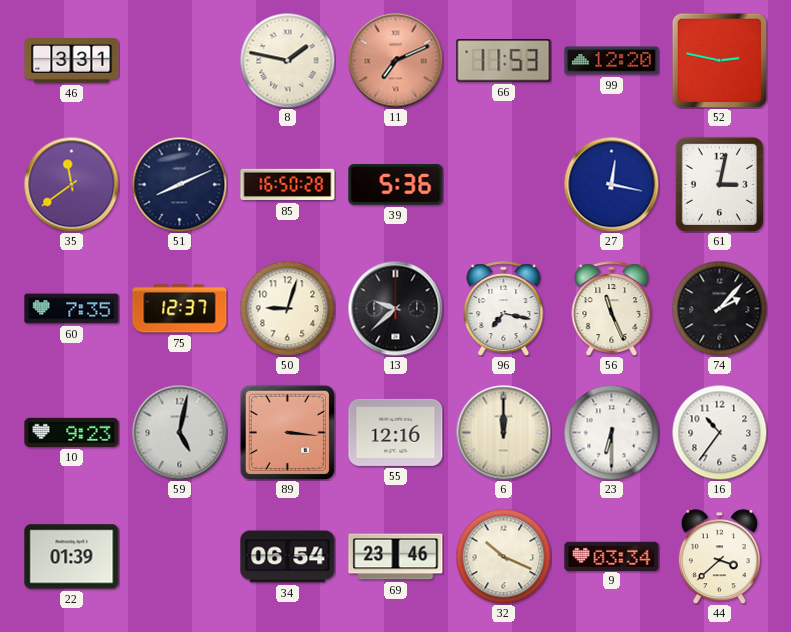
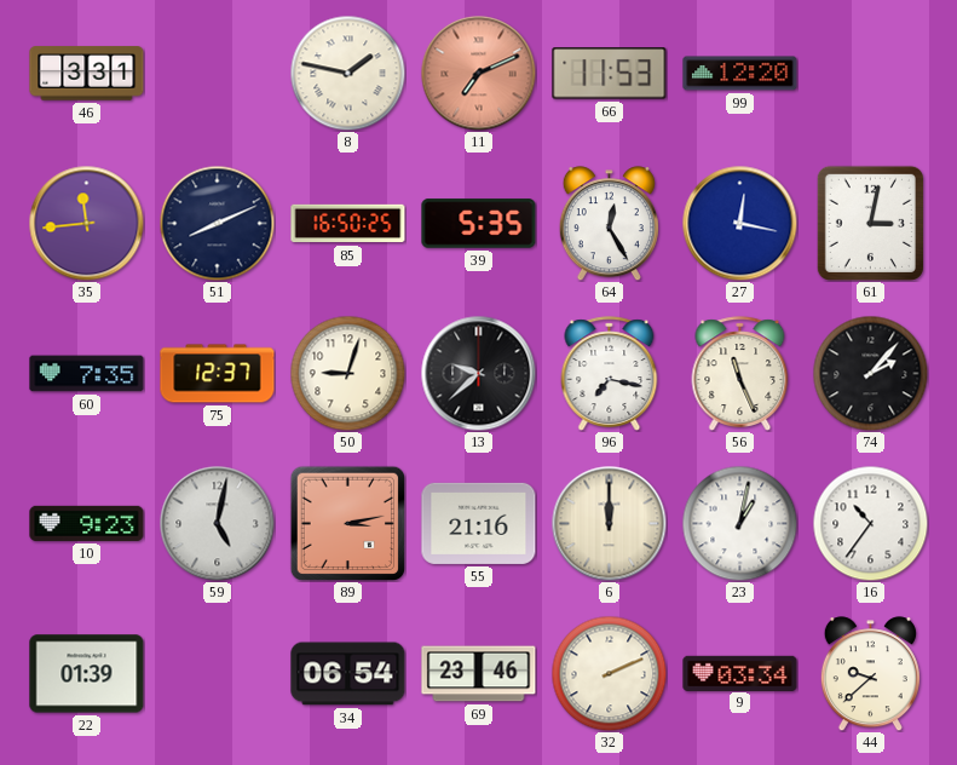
52: 2:47 -> none
35: 11:39 -> 11:44
85: 16:50:28 -> 16:50:25
39: 5:36 -> 5:35
64: none -> 12:25
89: 3:16 -> 3:13
55: 12:16 -> 21:16
23: 6:30 -> 1:02
32: 10:19 -> 2:11
44: 3:38 -> 9:38
